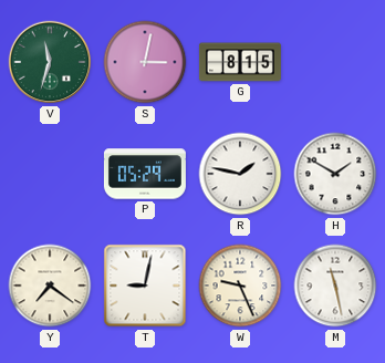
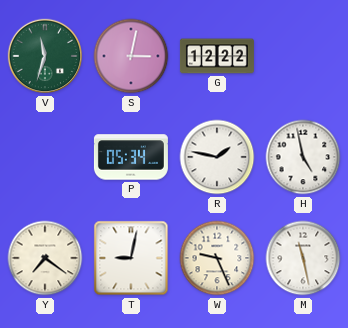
G: 8:15 -> 12:22
P: 05:29 -> 05:34
H: 1:50 -> 4:58
